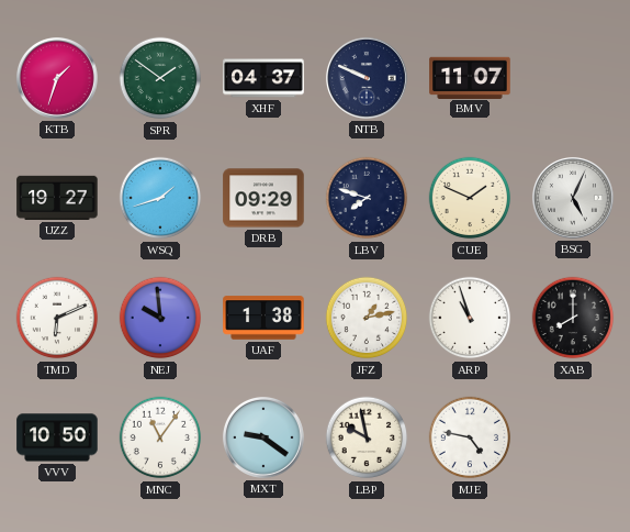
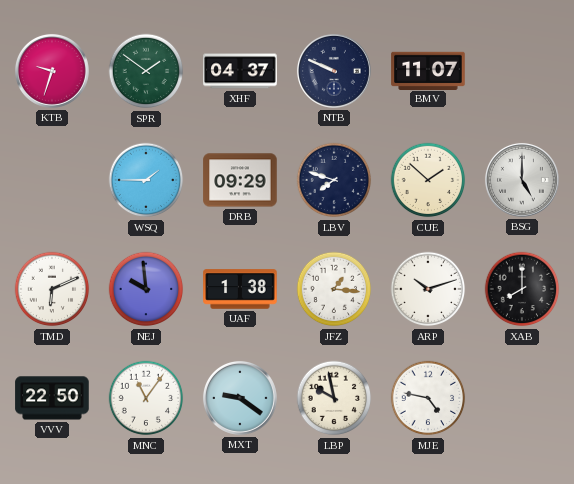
KTB: 1:33 -> 9:33
UZZ: 19:27 -> none
WSQ: 1:42 -> 1:45
CUE: 1:49 -> 1:52
BSG: 5:04 -> 5:00
JFZ: 1:13 -> 1:16
ARP: 10:57 -> 10:12
VVV: 10:50 -> 22:50
